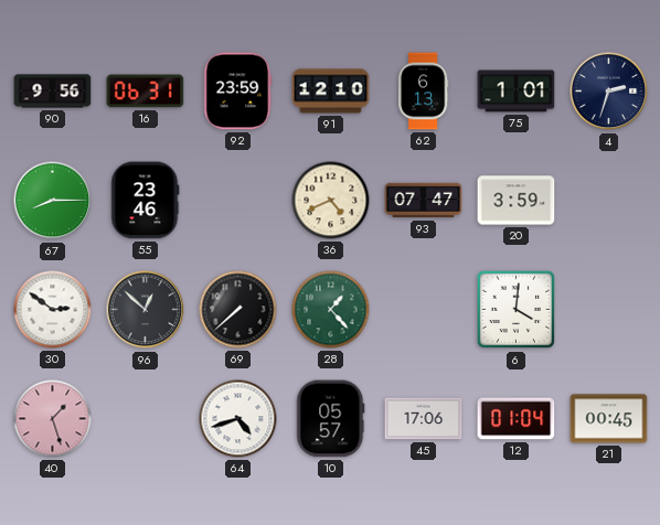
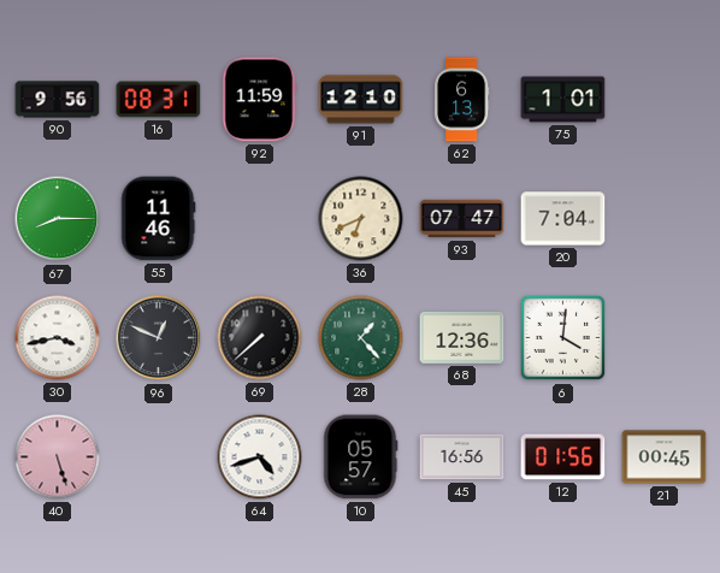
16: 06:31 -> 08:31
92: 23:59 -> 11:59
4: 2:33 -> none
55: 23:46 -> 11:46
36: 4:41 -> 6:41
20: 3:59 -> 7:04
30: 2:51 -> 3:43
96: 12:52 -> 12:49
68: none -> 12:36
40: 1:27 -> 5:27
45: 17:06 -> 16:56
12: 01:04 -> 01:56
